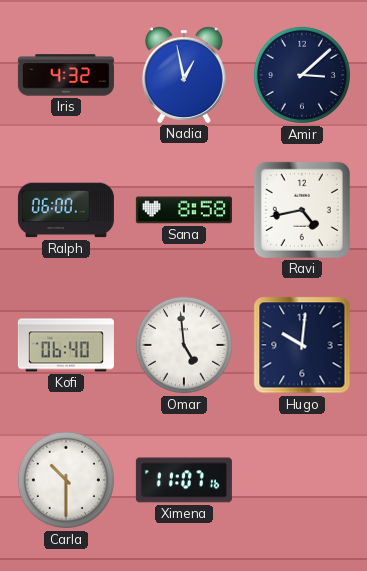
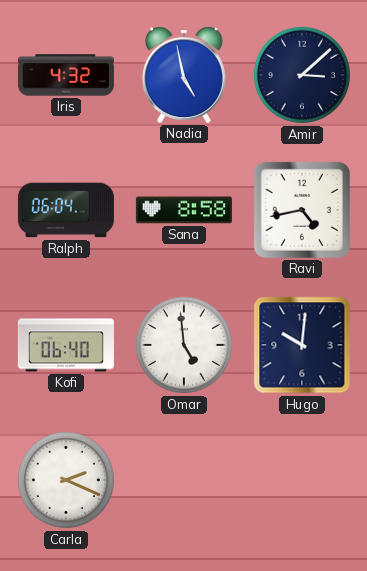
Nadia: 12:58 -> 4:58
Ralph: 06:00 -> 06:04
Carla: 10:30 -> 2:19
Ximena: 11:07 -> none
